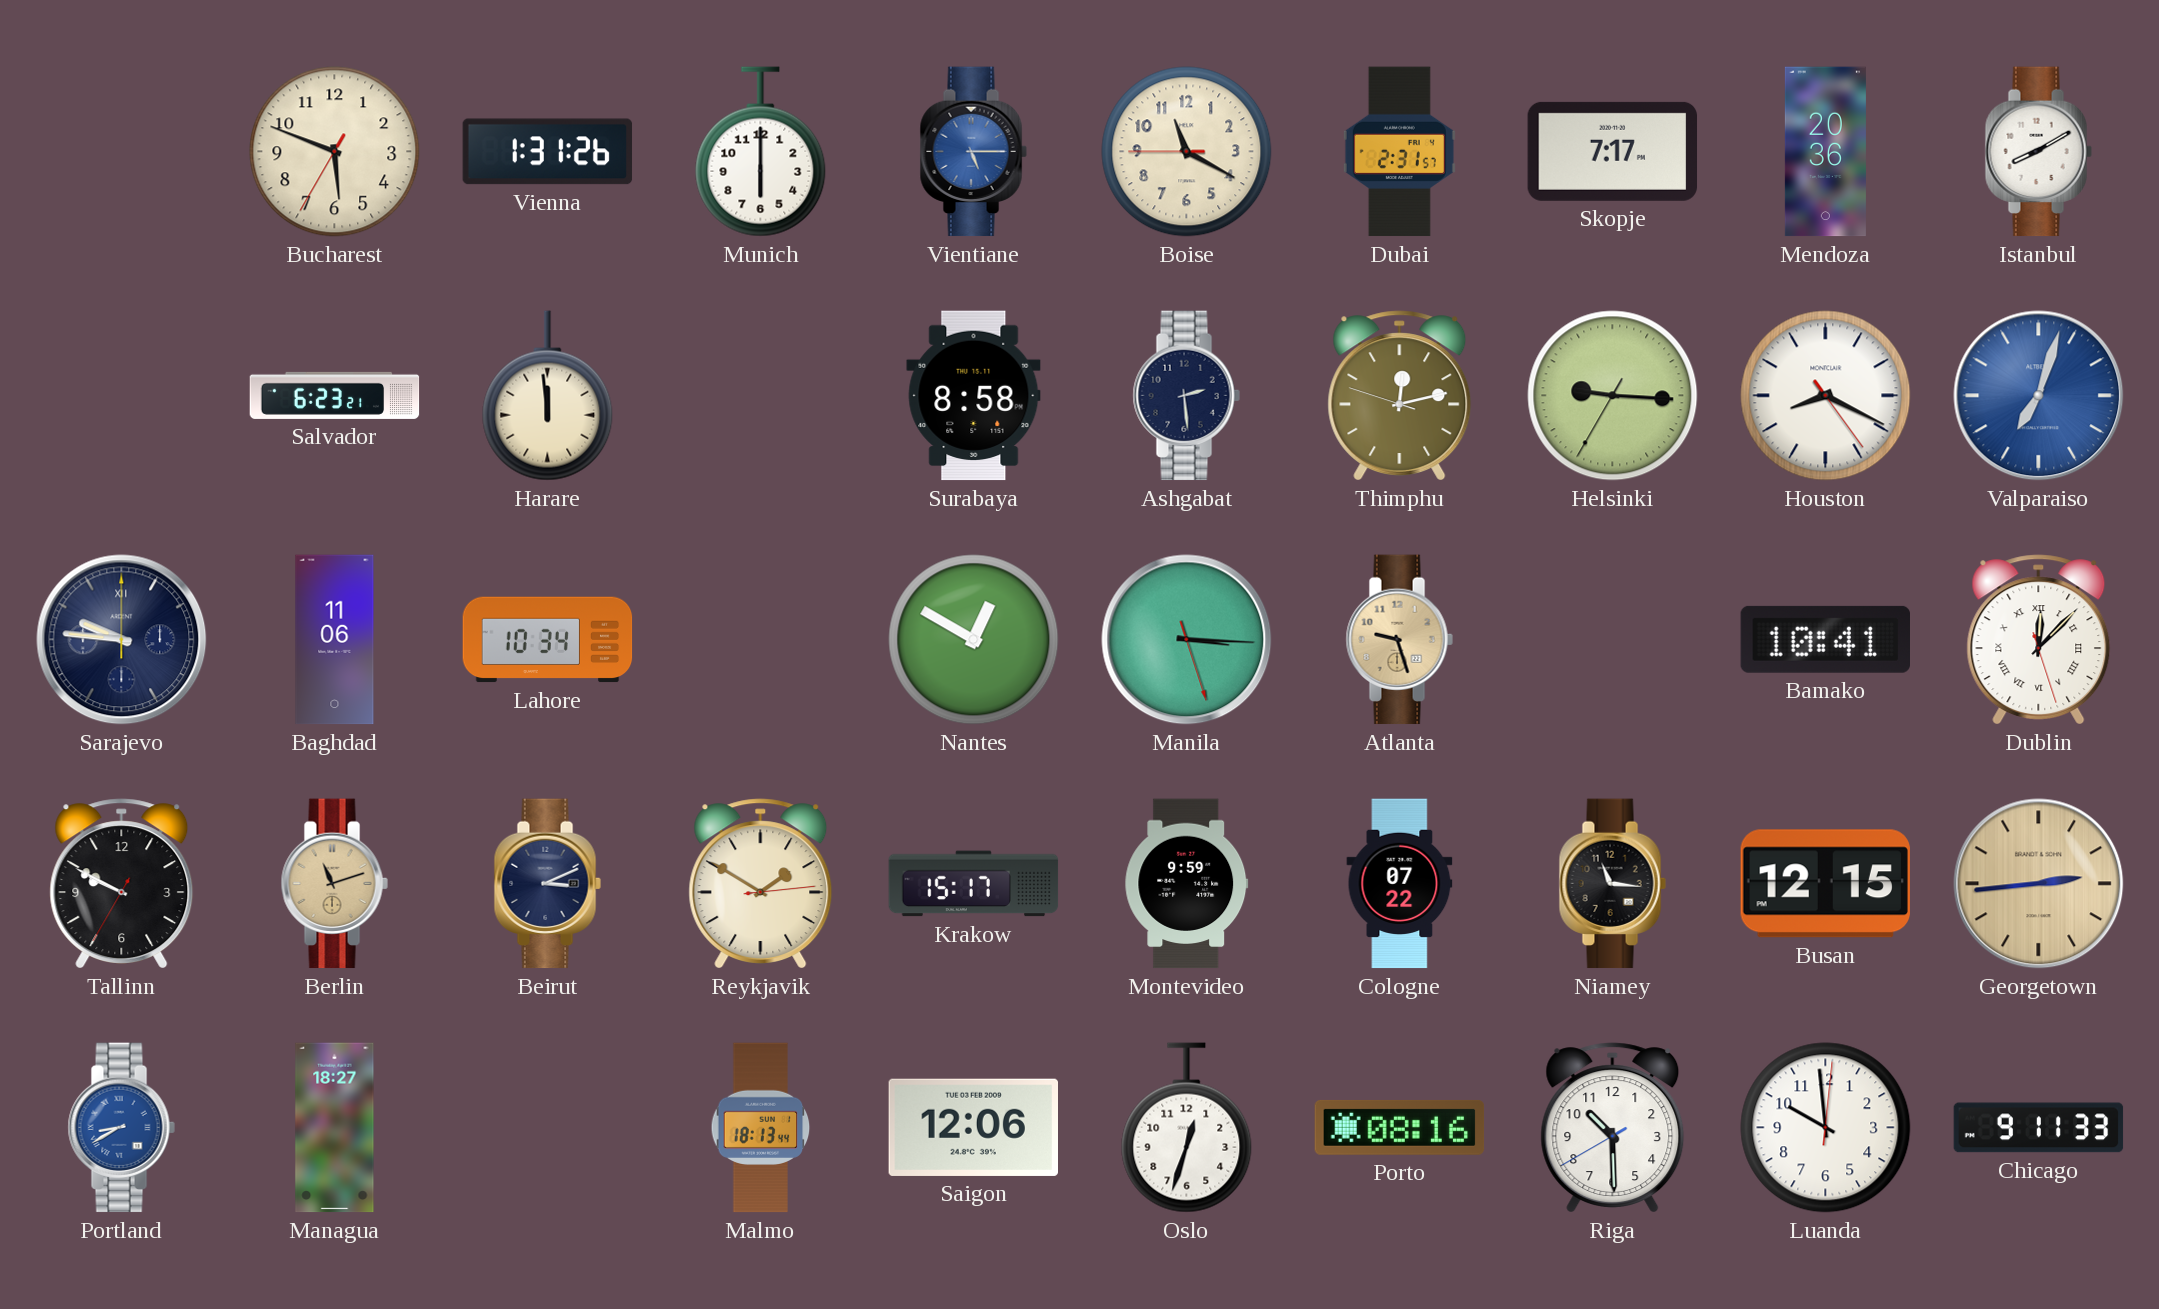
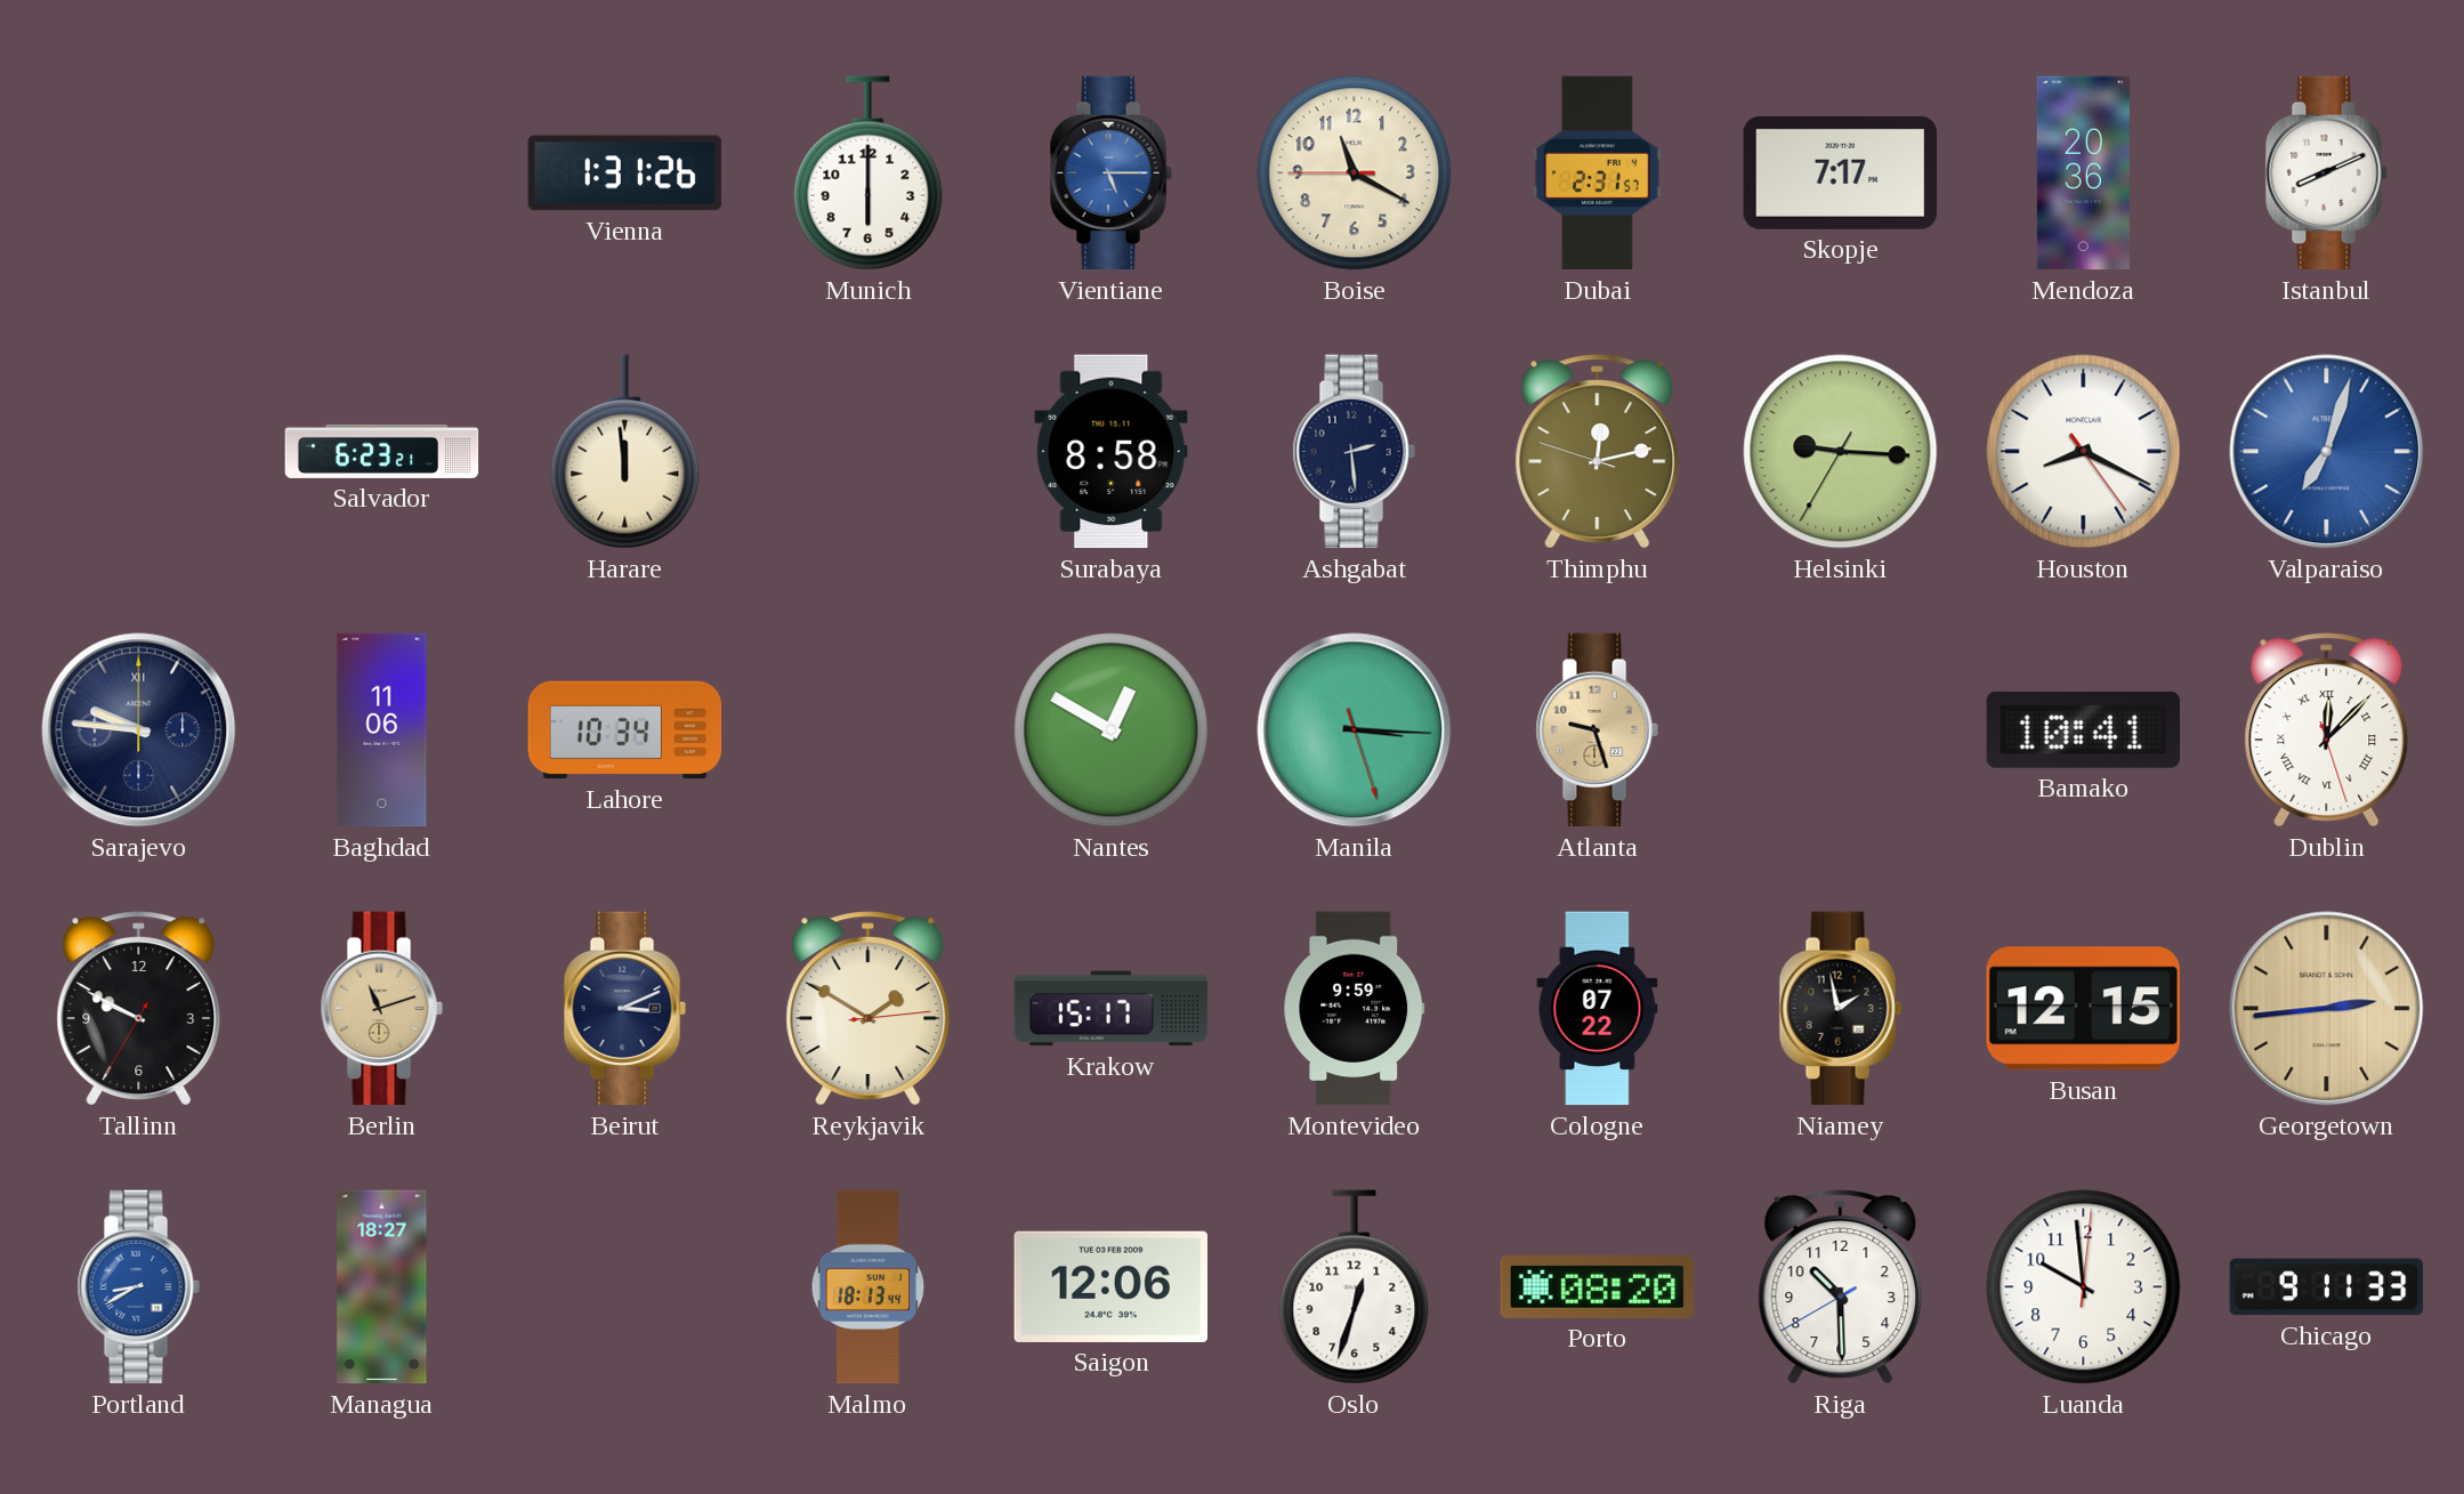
Bucharest: 5:48 -> none
Istanbul: 8:10 -> 8:11
Niamey: 11:16 -> 1:58
Porto: 08:16 -> 08:20
